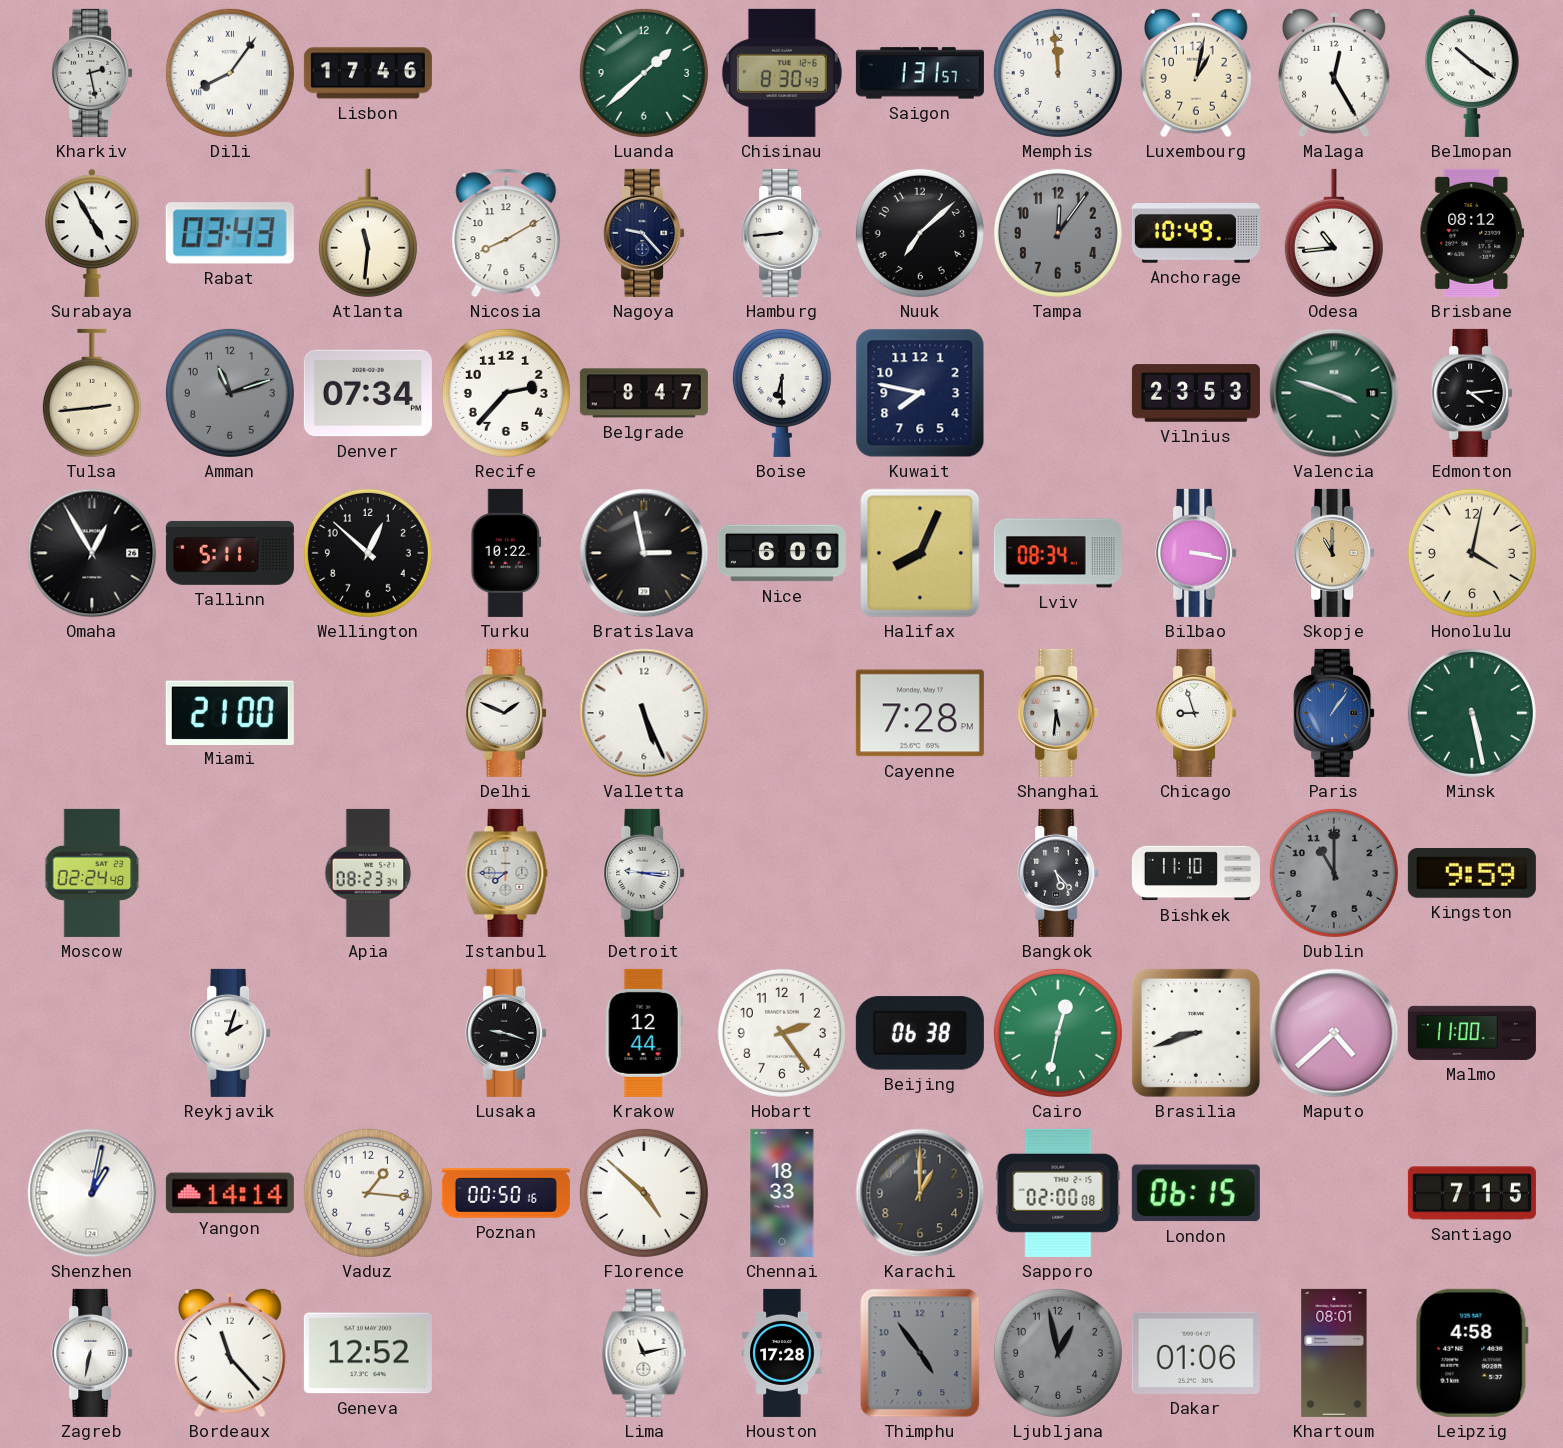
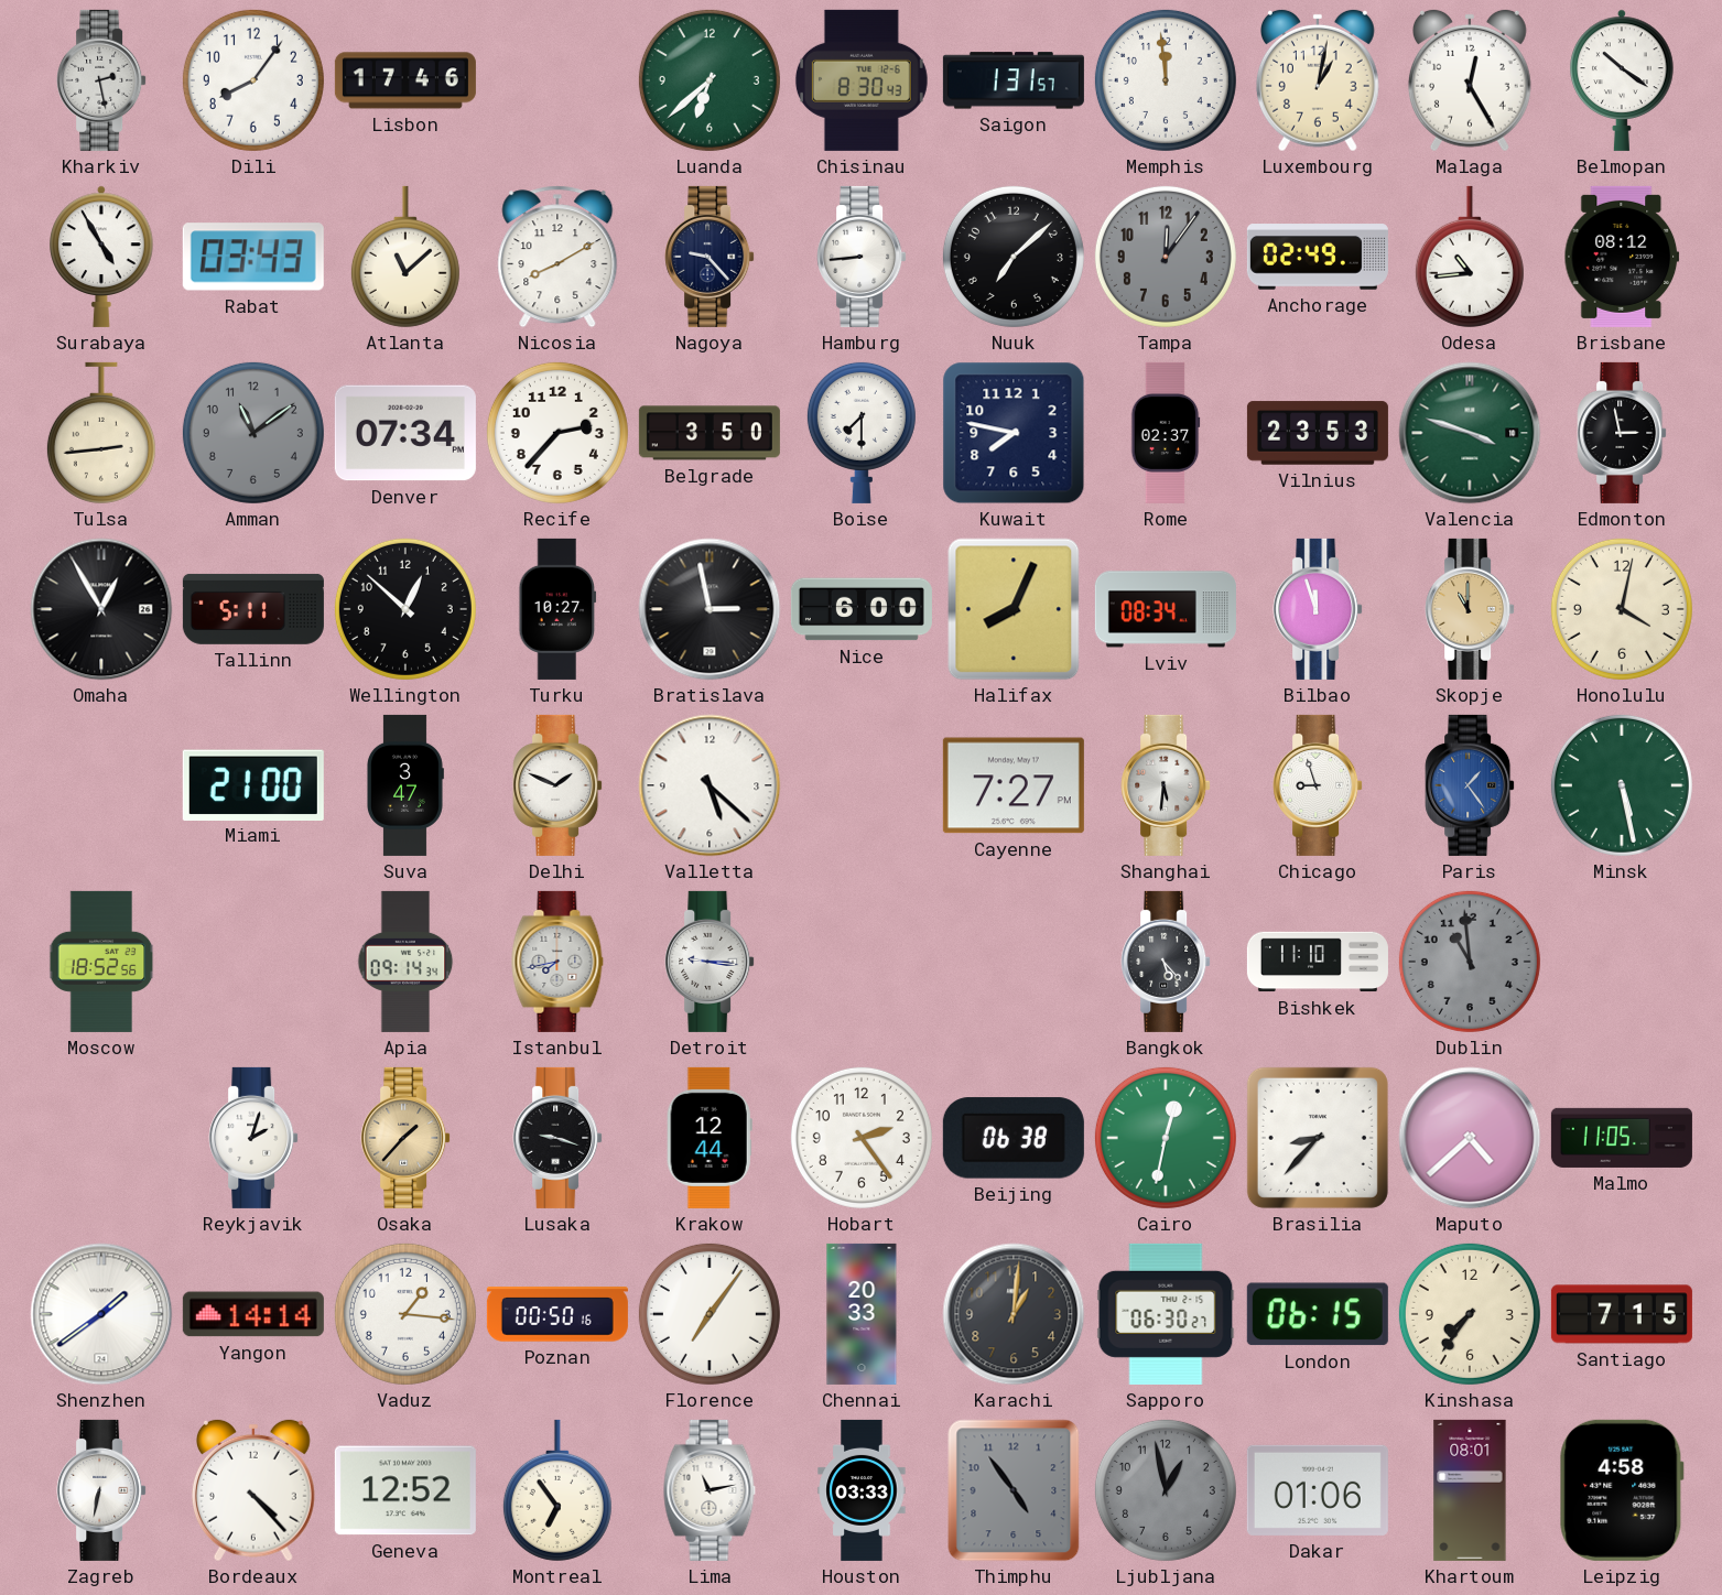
Dili numerals: Roman -> Arabic
Luanda: 1:38 -> 6:38
Atlanta: 11:31 -> 11:08
Anchorage: 10:49 -> 02:49
Amman: 11:12 -> 11:09
Belgrade: 8:47 -> 3:50
Boise: 6:30 -> 7:30
Rome: none -> 02:37
Edmonton: 4:14 -> 2:58
Turku: 10:22 -> 10:27
Bilbao: 3:17 -> 11:57
Suva: none -> 3:47
Valletta: 5:26 -> 5:22
Cayenne: 7:28 -> 7:27
Paris: 1:06 -> 1:24
Moscow: 02:24 -> 18:52
Apia: 08:23 -> 09:14
Istanbul: 7:45 -> 7:43
Dublin: 11:00 -> 10:59
Kingston: 9:59 -> none
Osaka: none -> 1:37
Brasilia: 8:42 -> 8:37
Malmo: 11:00 -> 11:05
Shenzhen: 1:02 -> 1:39
Florence: 4:52 -> 7:06
Chennai: 18:33 -> 20:33
Karachi: 1:00 -> 1:01
Sapporo: 02:00 -> 06:30
Kinshasa: none -> 7:36
Bordeaux: 11:23 -> 4:23
Montreal: none -> 6:54
Houston: 17:28 -> 03:33
